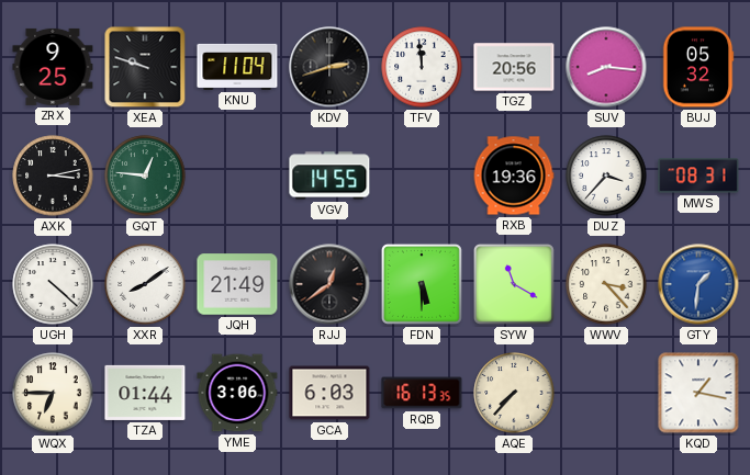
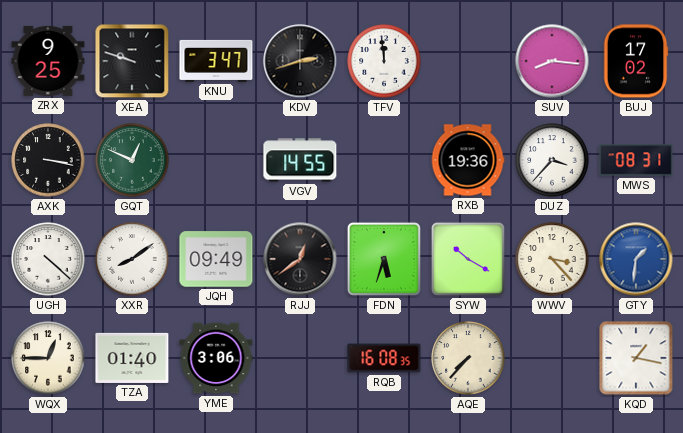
KNU: 11:04 -> 3:47
TGZ: 20:56 -> none
BUJ: 05:32 -> 17:02
AXK: 3:13 -> 3:17
GQT: 12:46 -> 12:49
JQH: 21:49 -> 09:49
FDN: 5:30 -> 5:33
SYW: 11:20 -> 10:20
WQX: 6:45 -> 12:45
TZA: 01:44 -> 01:40
GCA: 6:03 -> none
RQB: 16:13 -> 16:08
